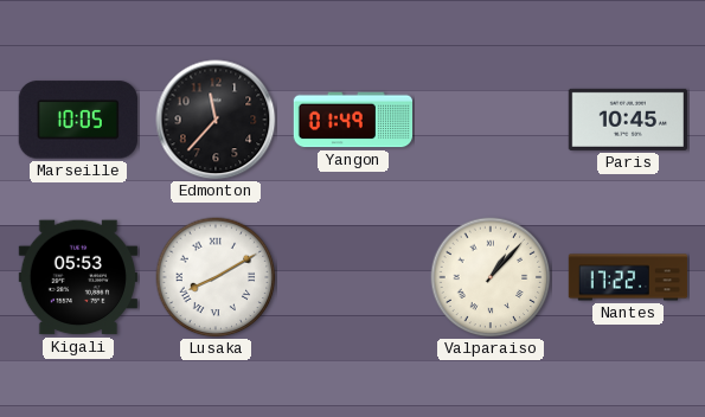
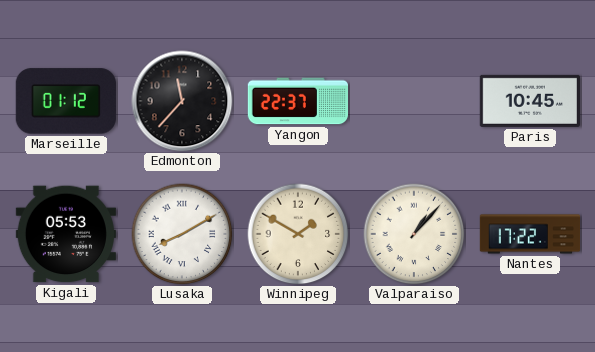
Marseille: 10:05 -> 01:12
Yangon: 01:49 -> 22:37
Winnipeg: none -> 1:50
